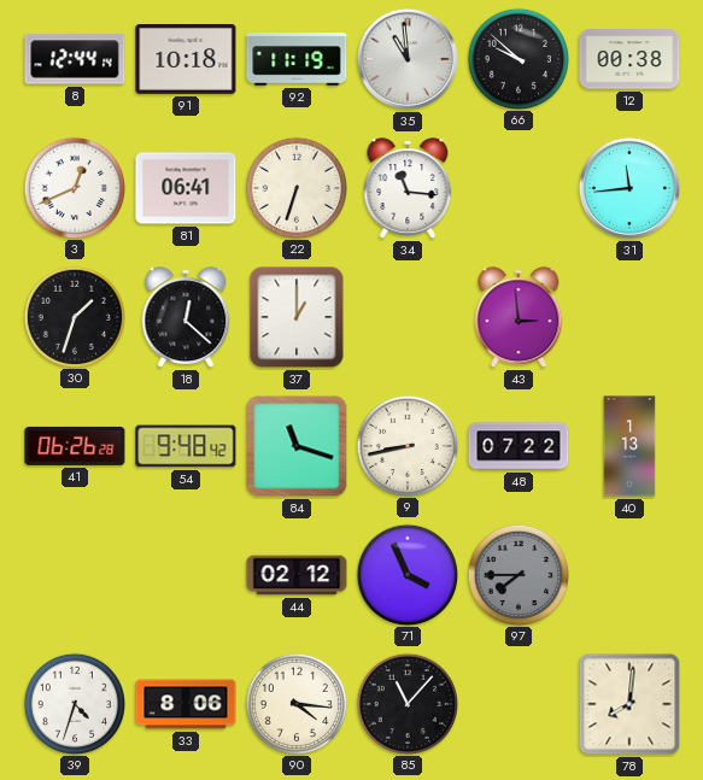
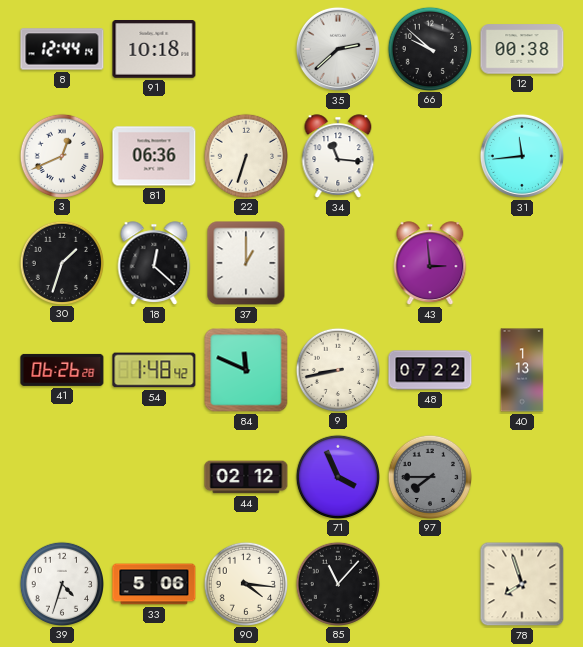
92: 11:19 -> none
35: 10:59 -> 2:38
81: 06:41 -> 06:36
54: 9:48 -> 1:48
84: 11:18 -> 11:49
33: 8:06 -> 5:06
78: 8:01 -> 7:57
